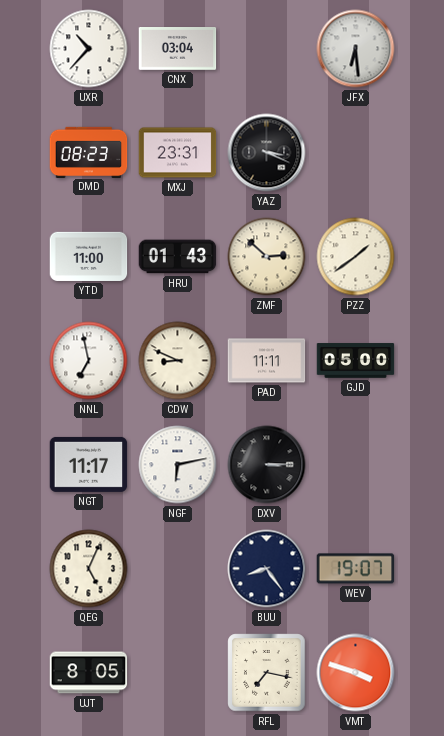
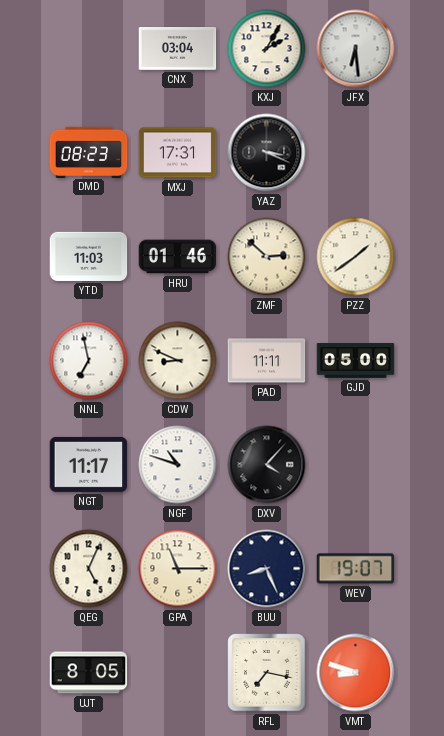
UXR: 10:37 -> none
KXJ: none -> 2:05
MXJ: 23:31 -> 17:31
YTD: 11:00 -> 11:03
HRU: 01:43 -> 01:46
NGF: 6:13 -> 10:48
DXV: 3:15 -> 4:07
GPA: none -> 11:15
BUU: 8:24 -> 8:26
VMT: 3:48 -> 8:48
